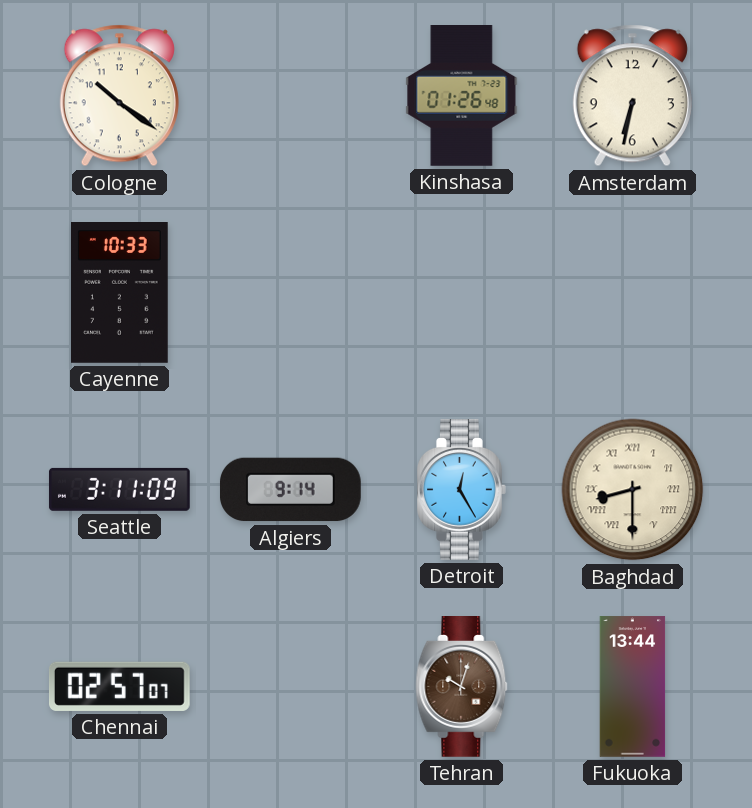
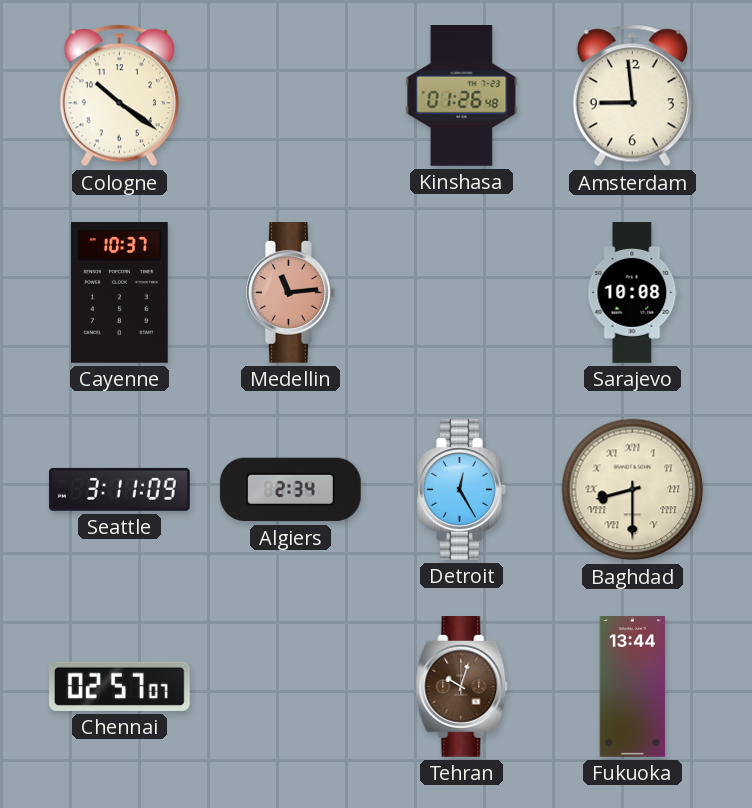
Amsterdam: 6:32 -> 8:59
Cayenne: 10:33 -> 10:37
Medellin: none -> 11:14
Sarajevo: none -> 10:08
Algiers: 9:14 -> 2:34
